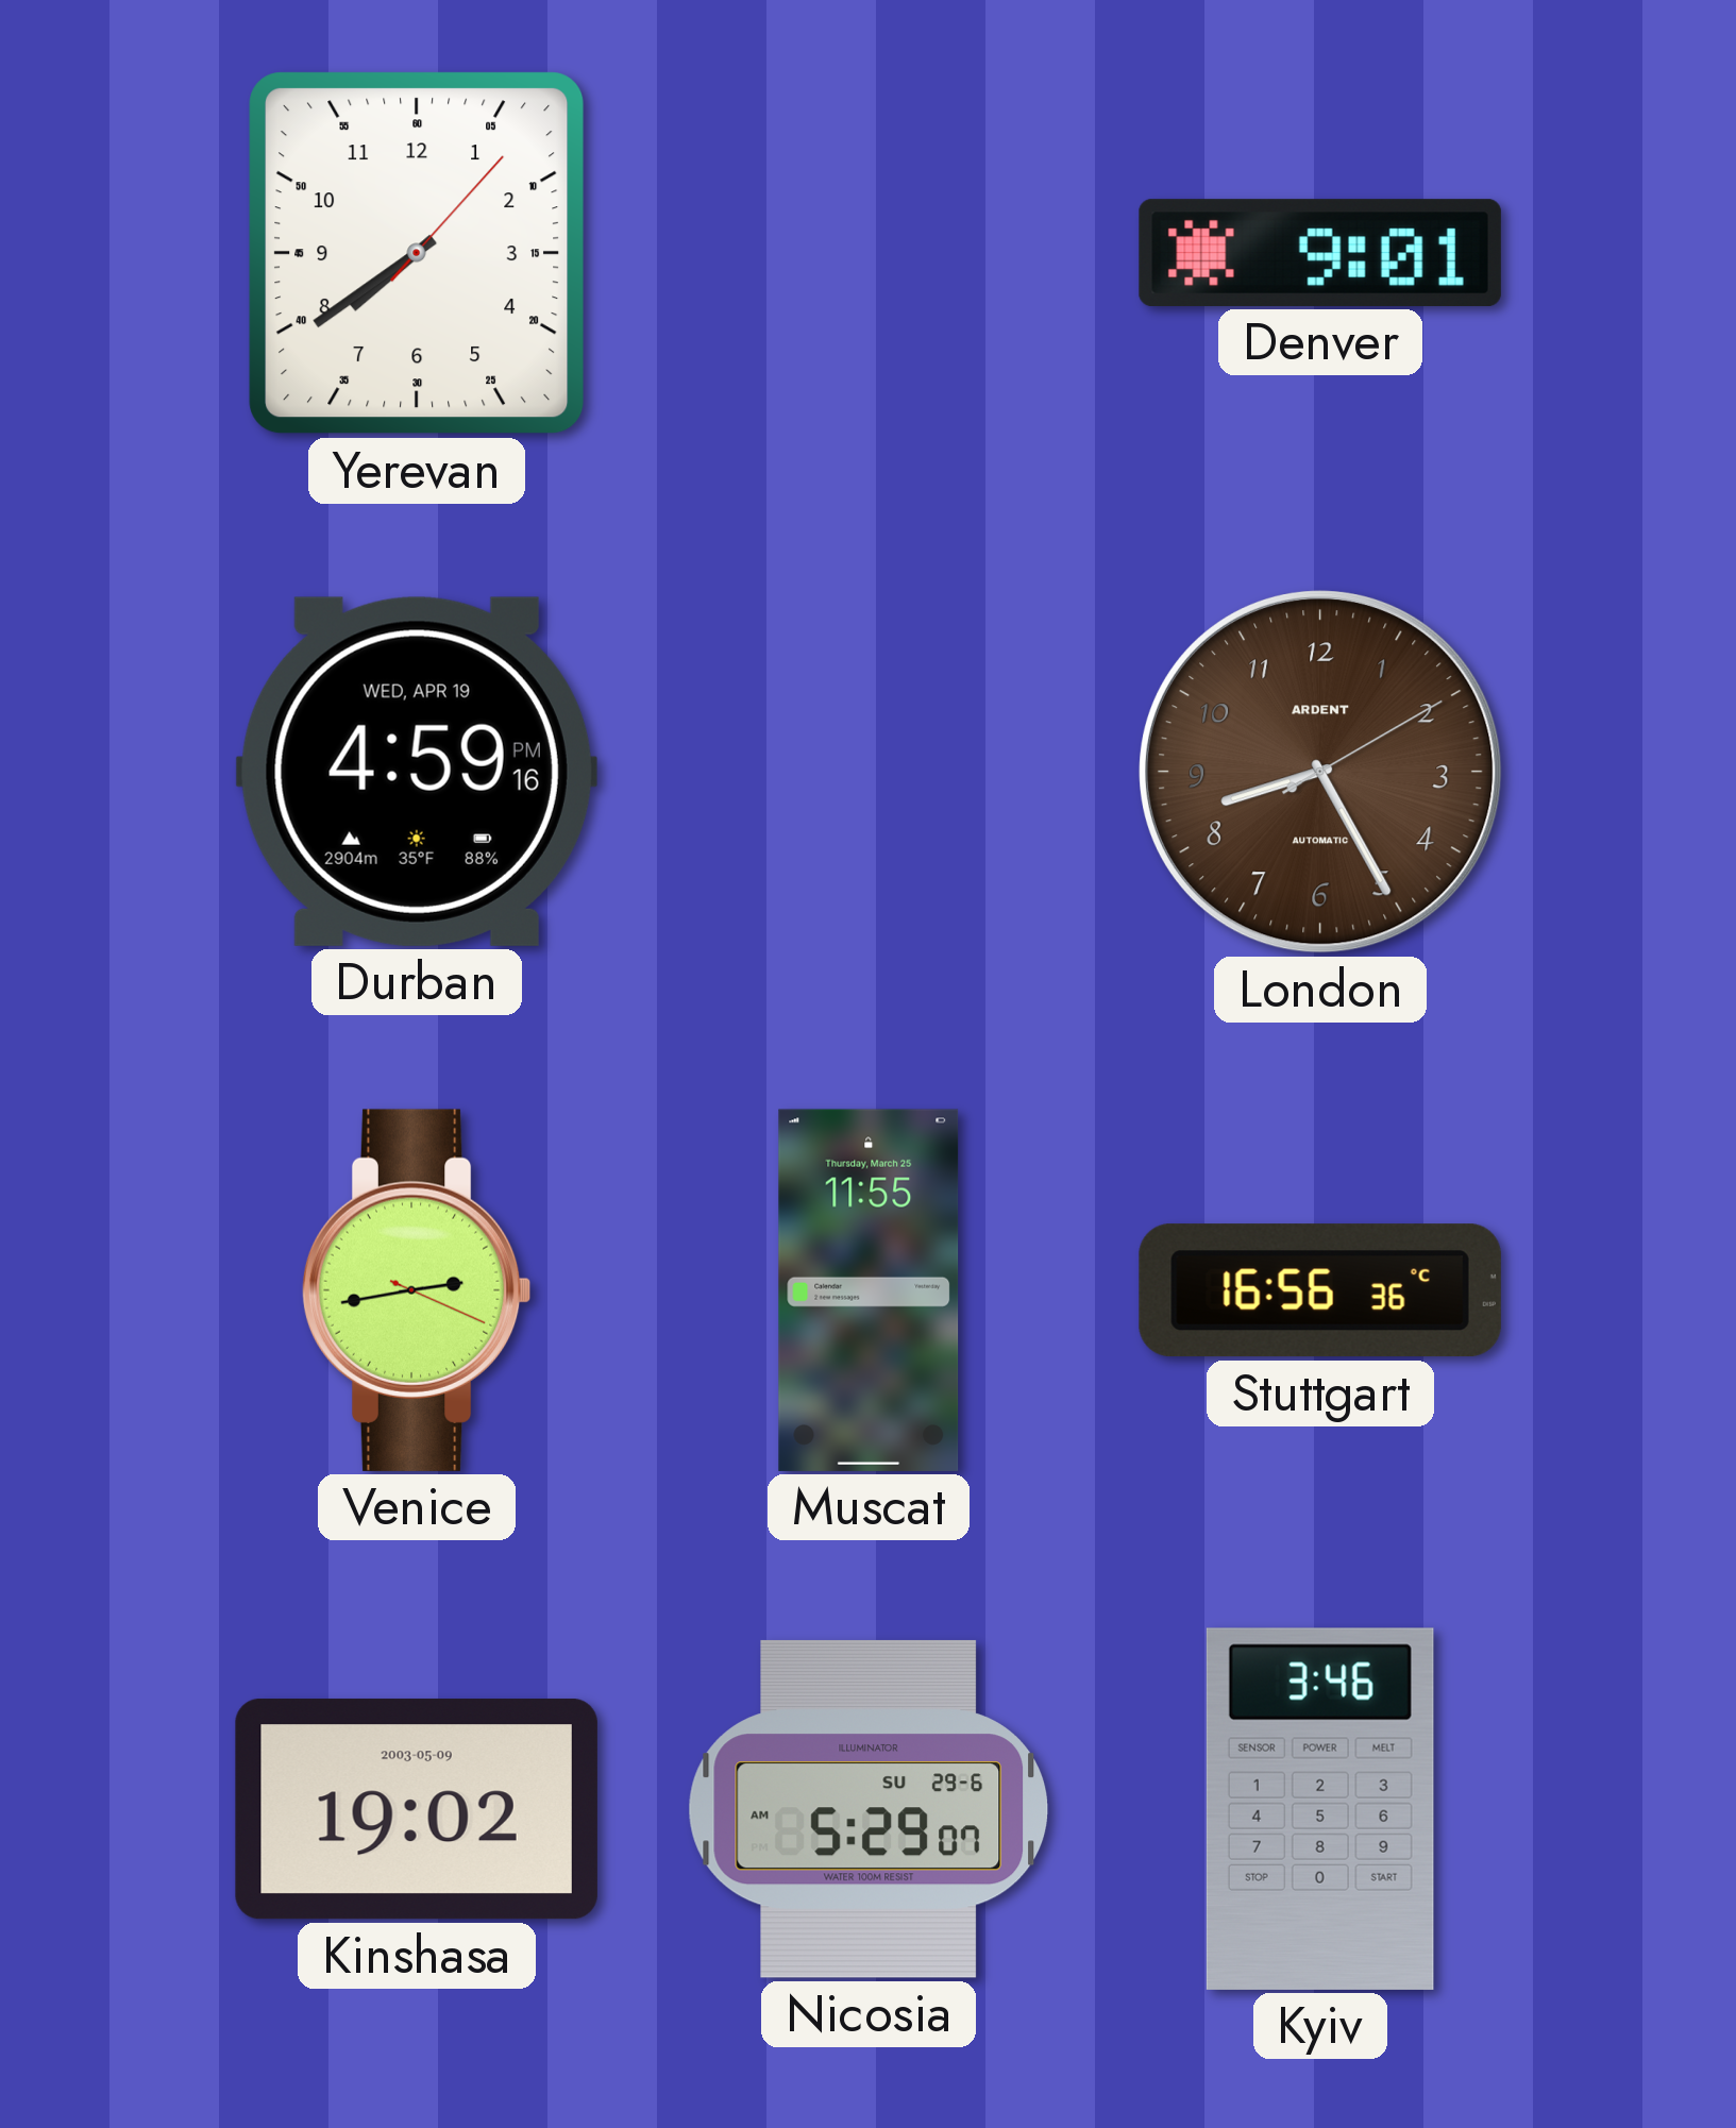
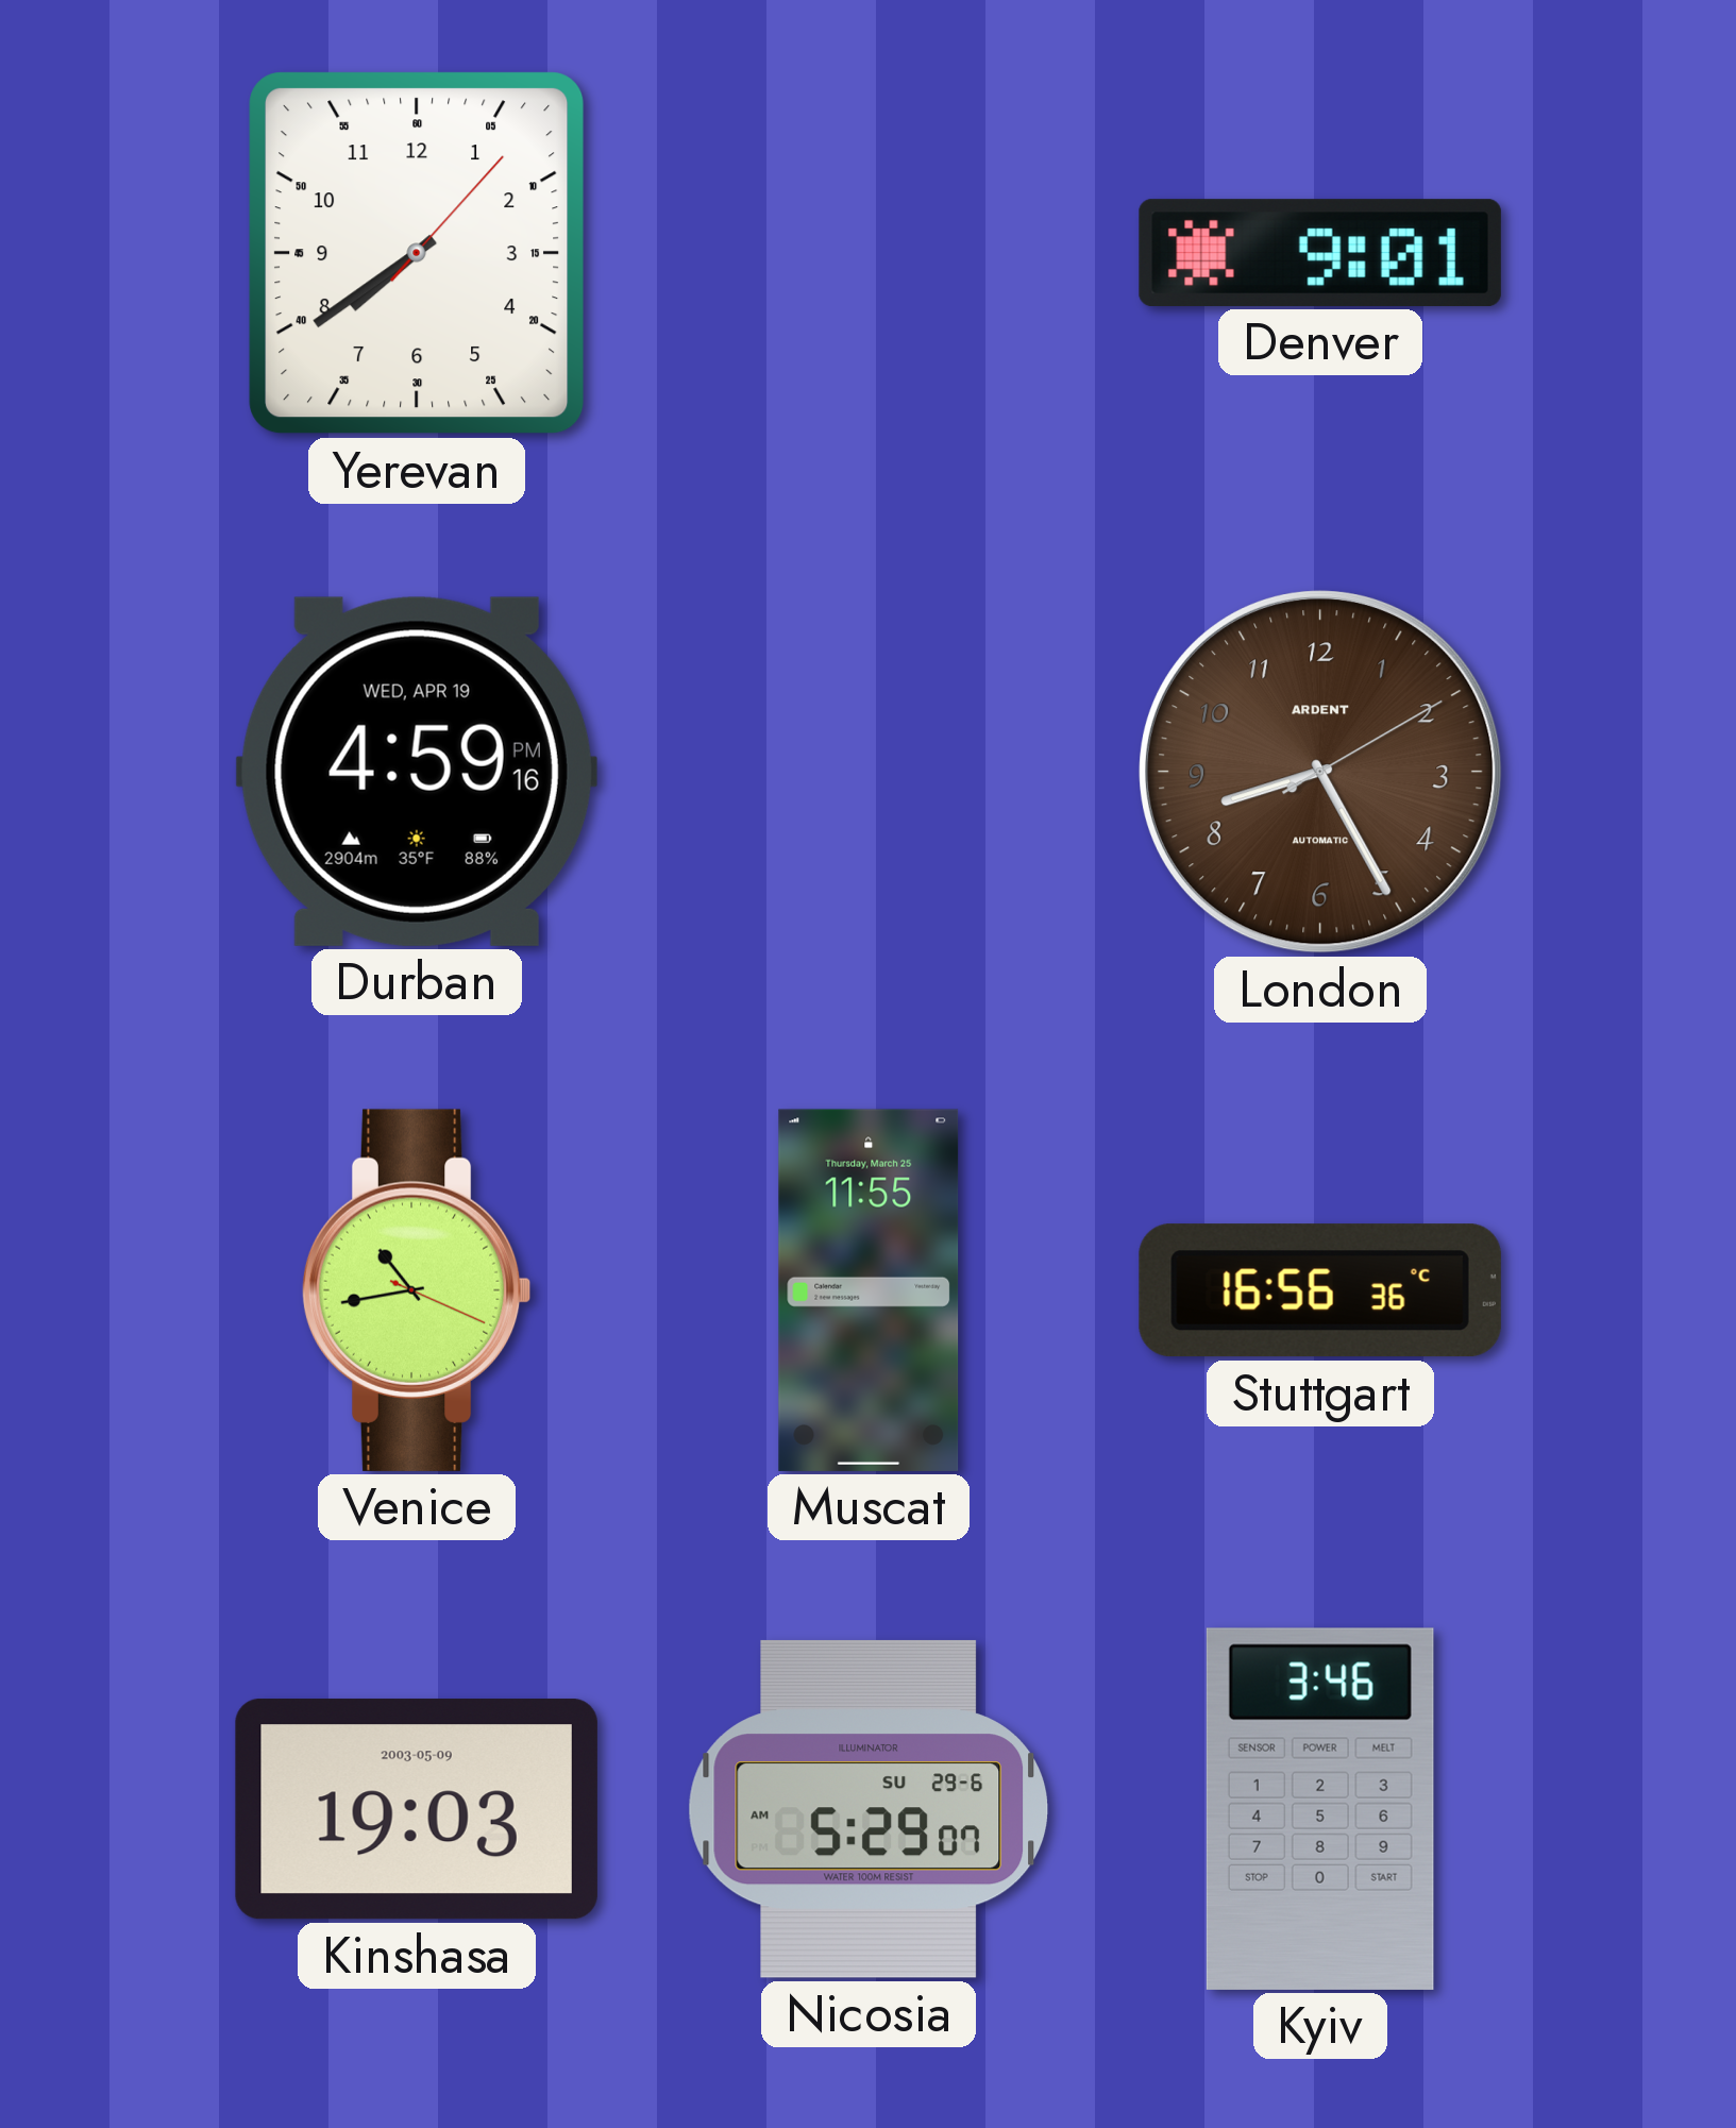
Venice: 2:43 -> 10:43
Kinshasa: 19:02 -> 19:03
